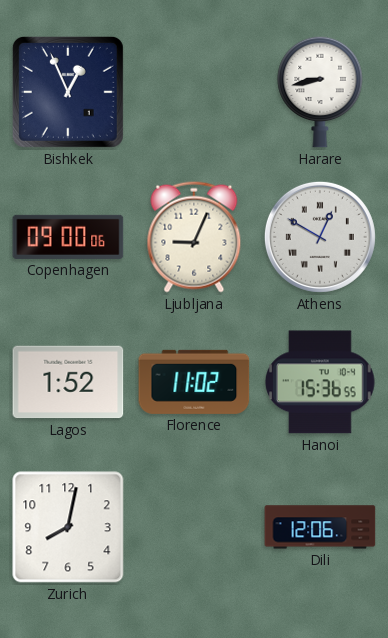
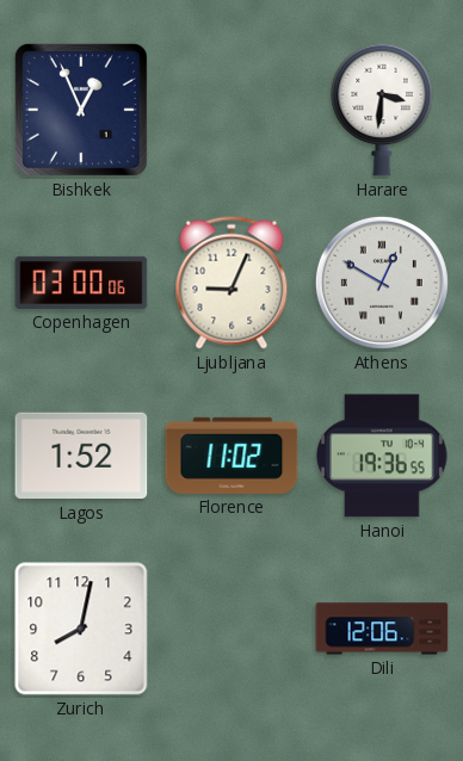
Harare: 8:43 -> 3:31
Copenhagen: 09:00 -> 03:00
Hanoi: 15:36 -> 19:36
